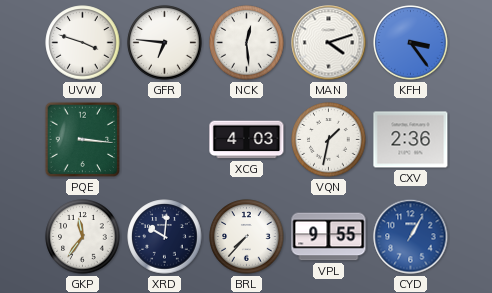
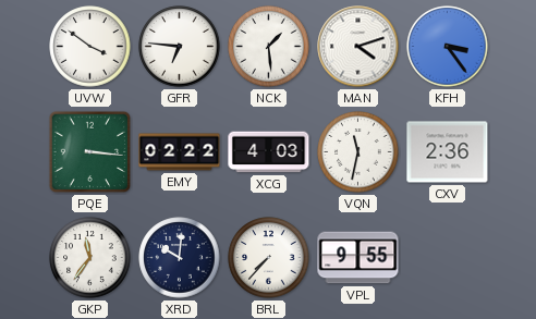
UVW: 3:48 -> 3:51
NCK: 12:29 -> 1:29
EMY: none -> 02:22
VQN: 1:32 -> 11:32
CYD: 1:05 -> none
